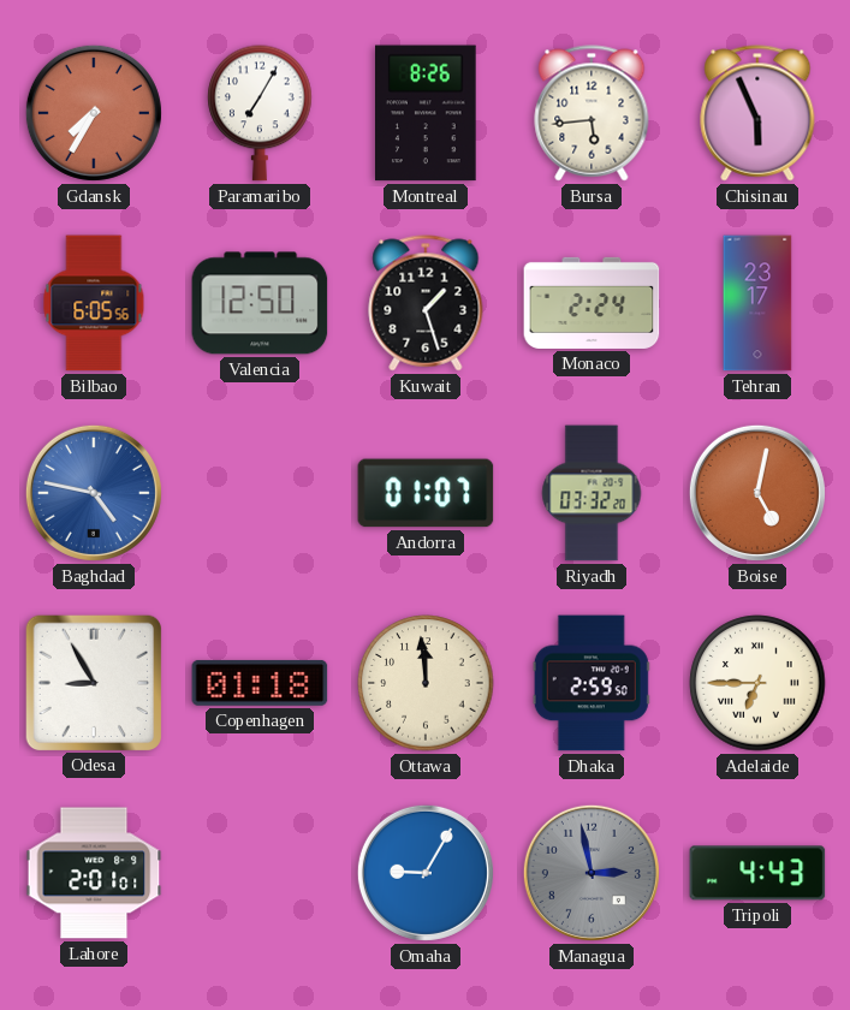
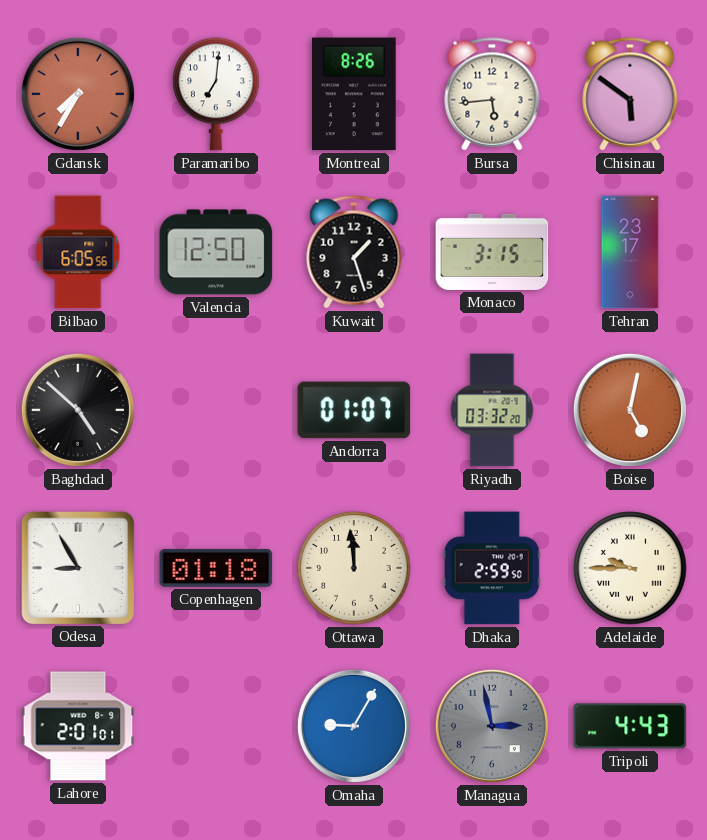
Paramaribo: 7:05 -> 7:01
Chisinau: 5:56 -> 5:51
Monaco: 2:24 -> 3:15
Baghdad: 4:47 -> 4:52
Baghdad dial: blue -> black
Adelaide: 6:45 -> 9:45
